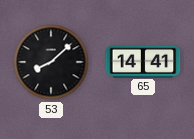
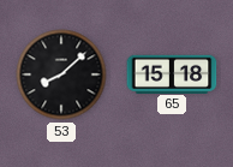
65: 14:41 -> 15:18
